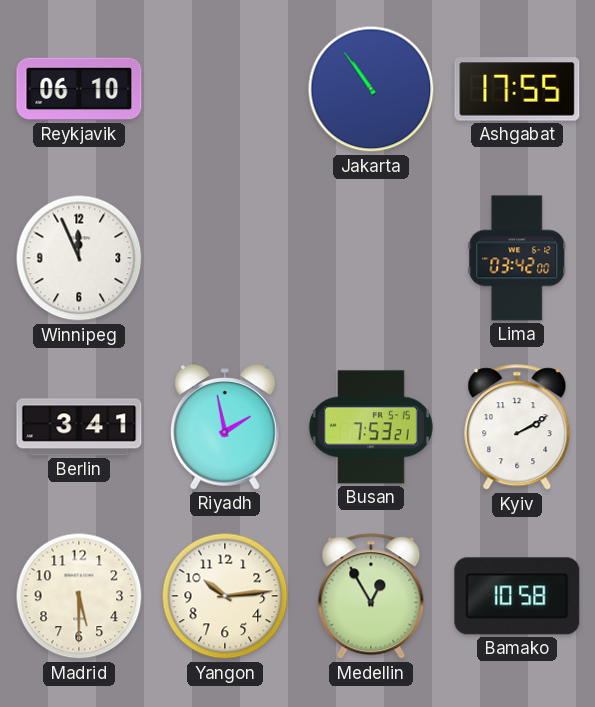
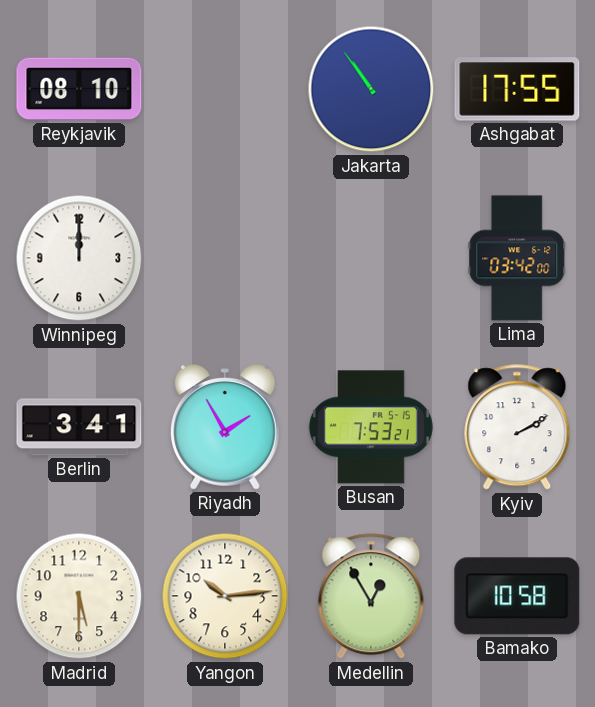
Reykjavik: 06:10 -> 08:10
Winnipeg: 11:56 -> 12:00
Riyadh: 1:58 -> 1:55
